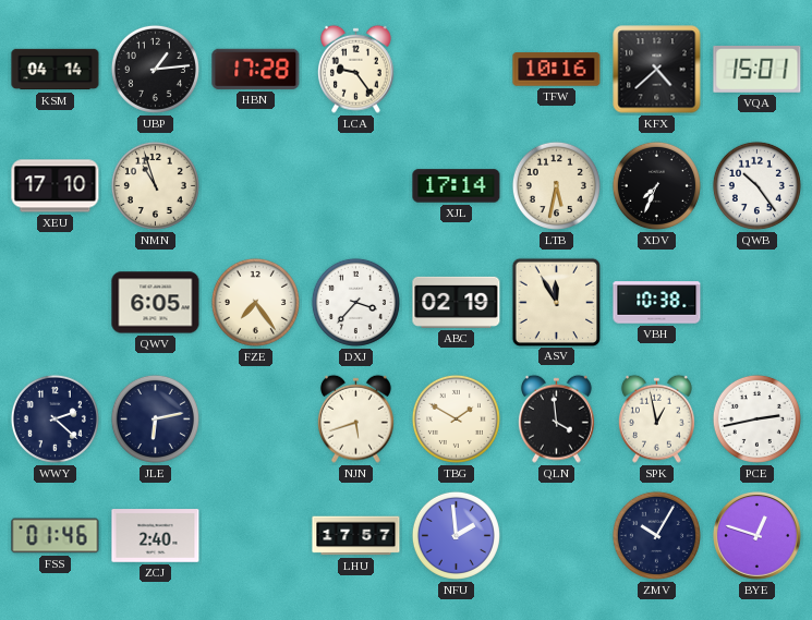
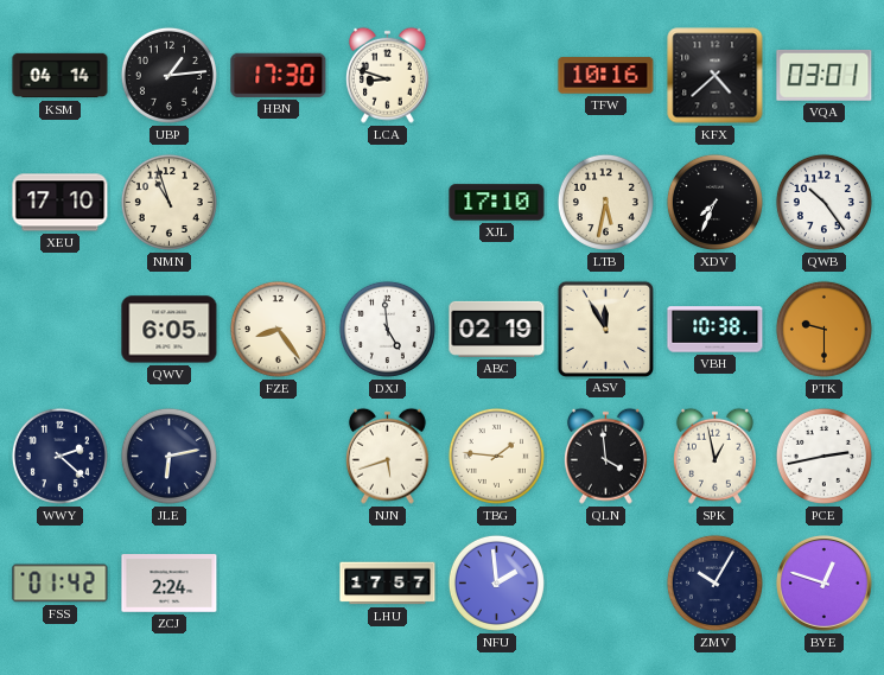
HBN: 17:28 -> 17:30
LCA: 9:24 -> 8:48
VQA: 15:01 -> 03:01
XJL: 17:14 -> 17:10
FZE: 7:24 -> 8:24
DXJ: 3:37 -> 4:59
PTK: none -> 9:30
TBG: 1:50 -> 1:46
FSS: 01:46 -> 01:42
ZCJ: 2:40 -> 2:24
